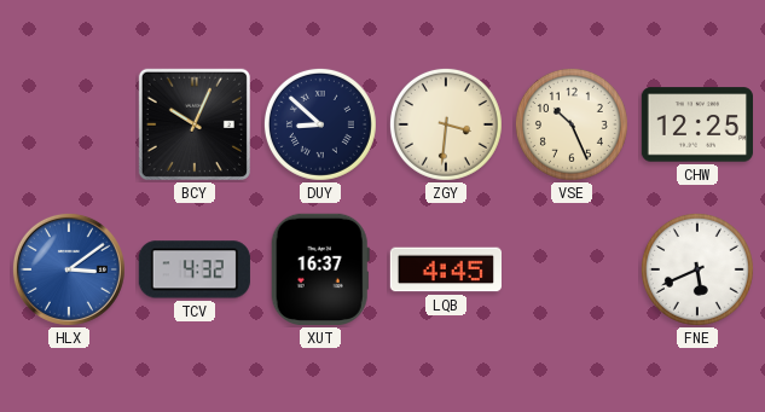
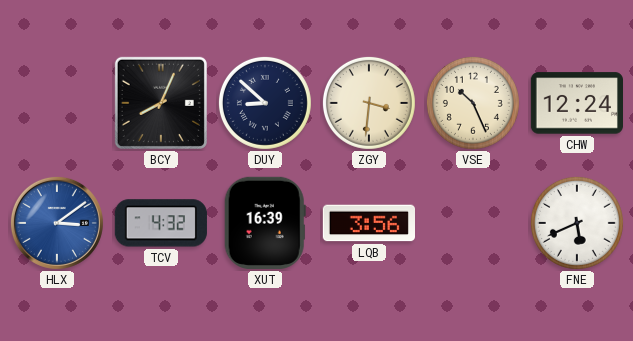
BCY: 10:04 -> 8:04
CHW: 12:25 -> 12:24
XUT: 16:37 -> 16:39
LQB: 4:45 -> 3:56
